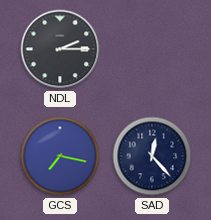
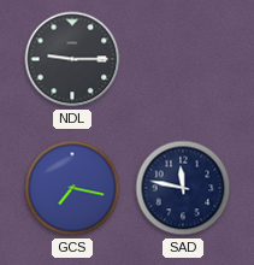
NDL: 2:15 -> 9:15
SAD: 12:23 -> 11:47
